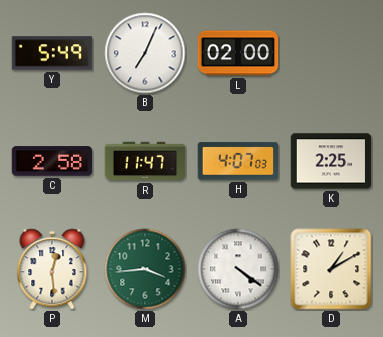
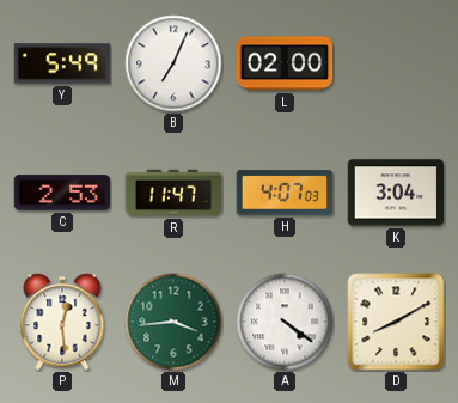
C: 2:58 -> 2:53
K: 2:25 -> 3:04
D: 1:10 -> 8:10
